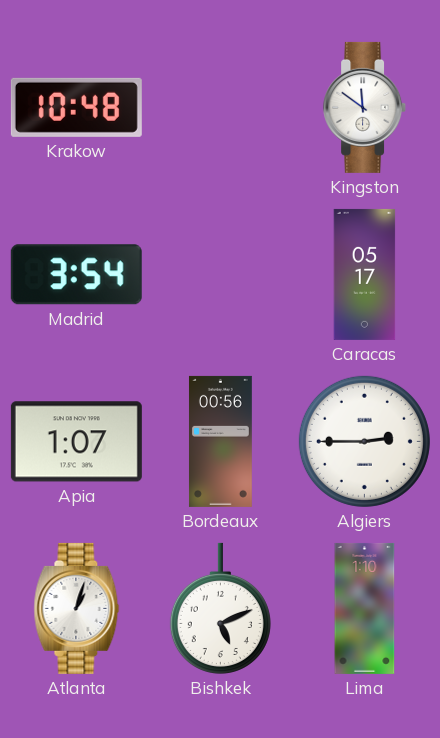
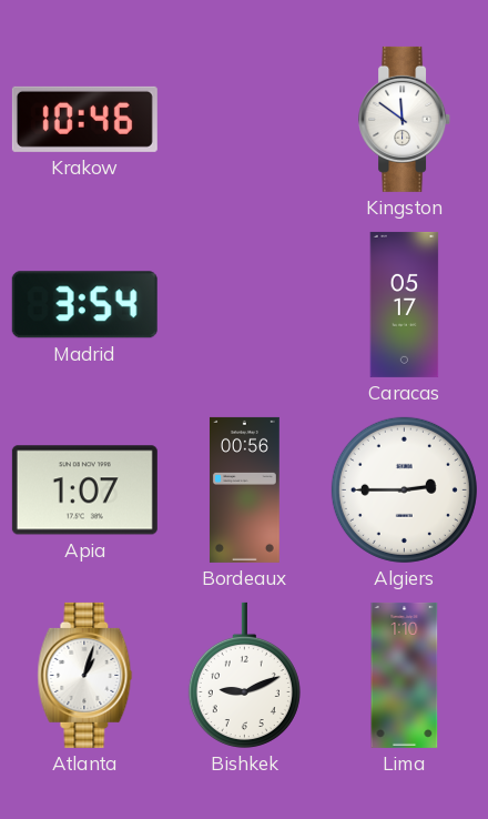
Krakow: 10:48 -> 10:46
Bishkek: 5:11 -> 9:11
